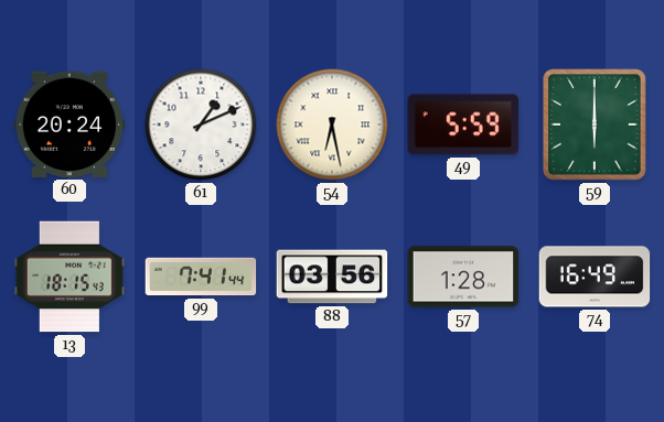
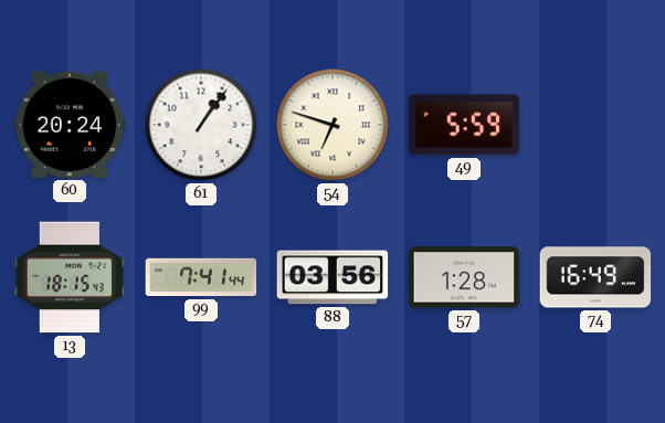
61: 1:11 -> 1:06
54: 6:28 -> 6:48
59: 6:00 -> none
